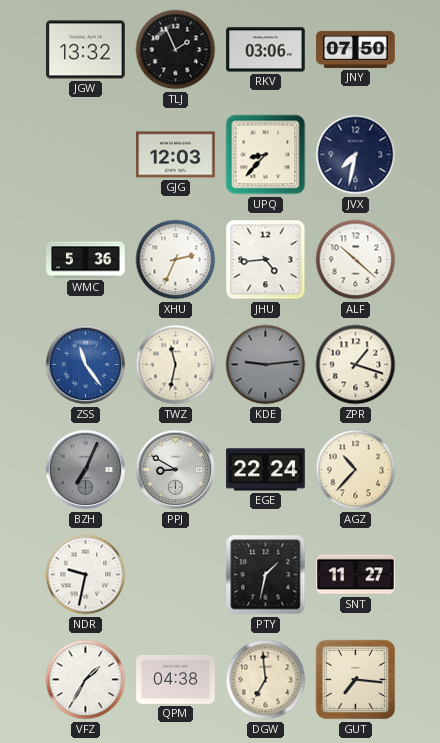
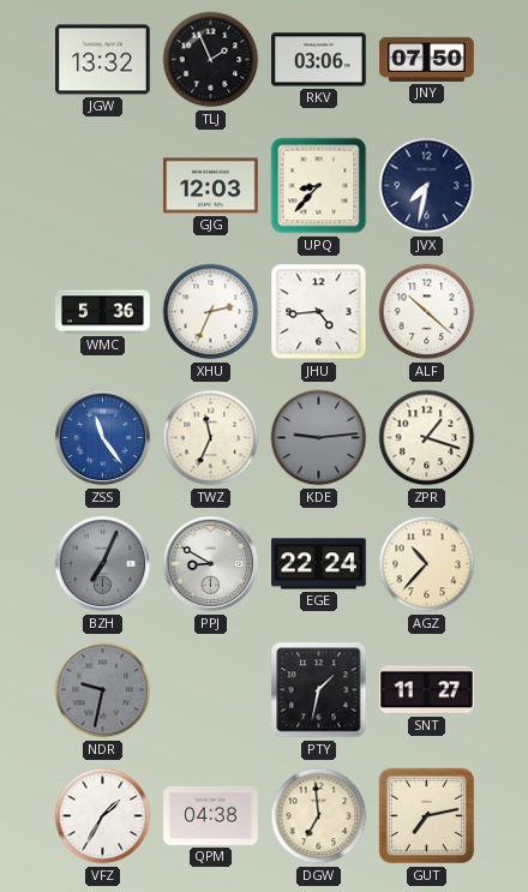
TWZ: 11:32 -> 11:34
NDR dial: white -> grey
GUT: 7:16 -> 7:13
